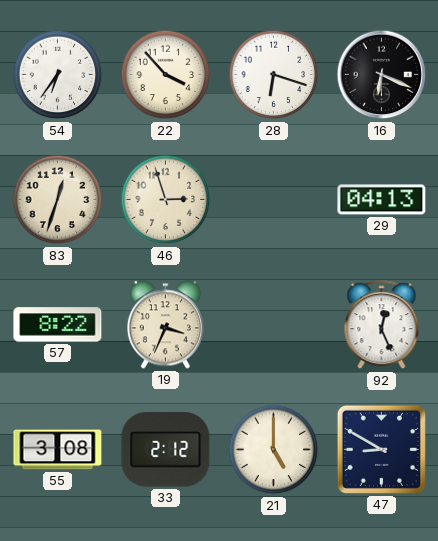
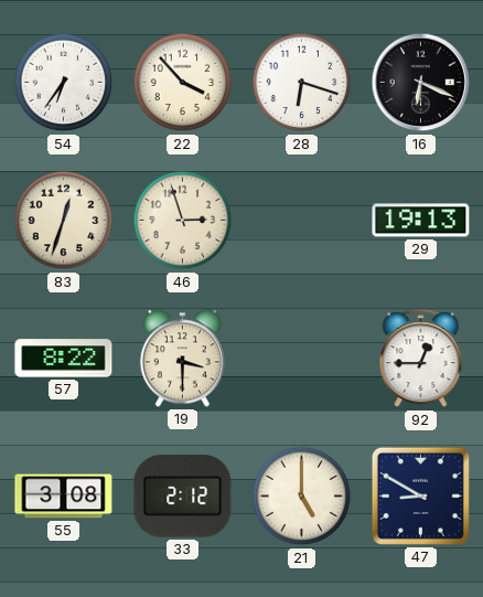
29: 04:13 -> 19:13
19: 3:34 -> 3:30
92: 12:26 -> 12:45
